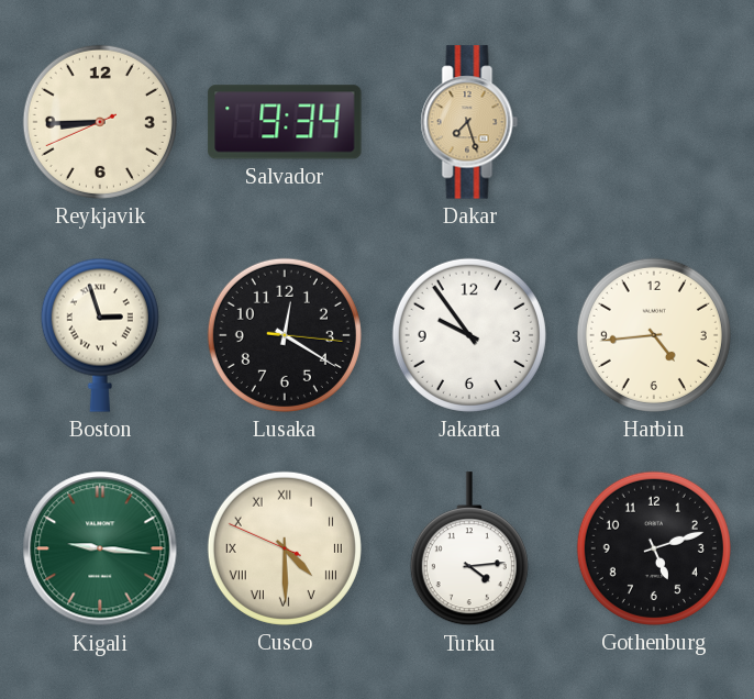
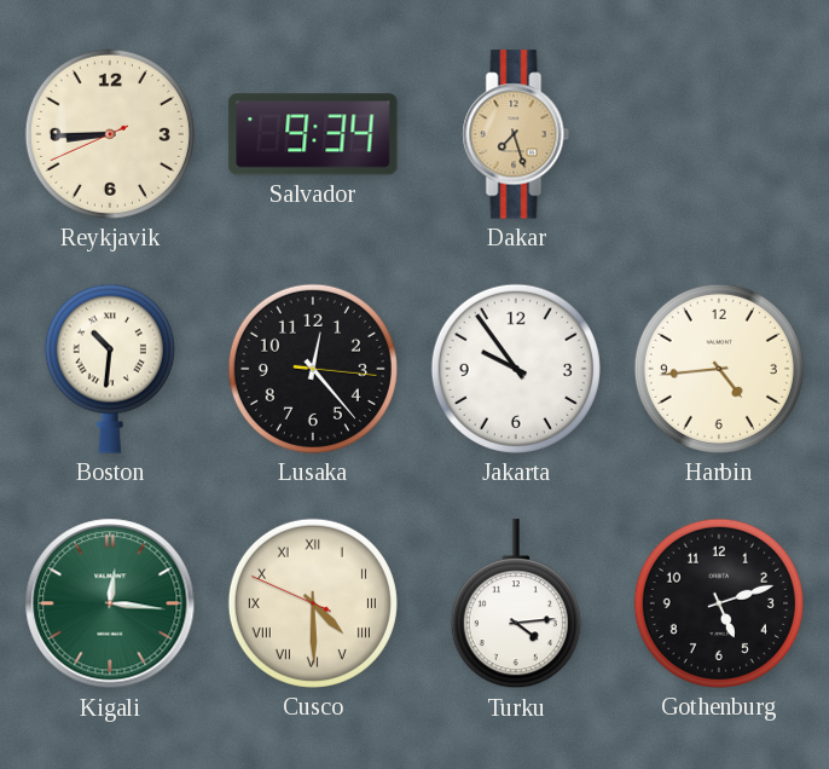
Boston: 2:57 -> 10:31
Lusaka: 12:20 -> 12:23
Kigali: 9:16 -> 12:16
